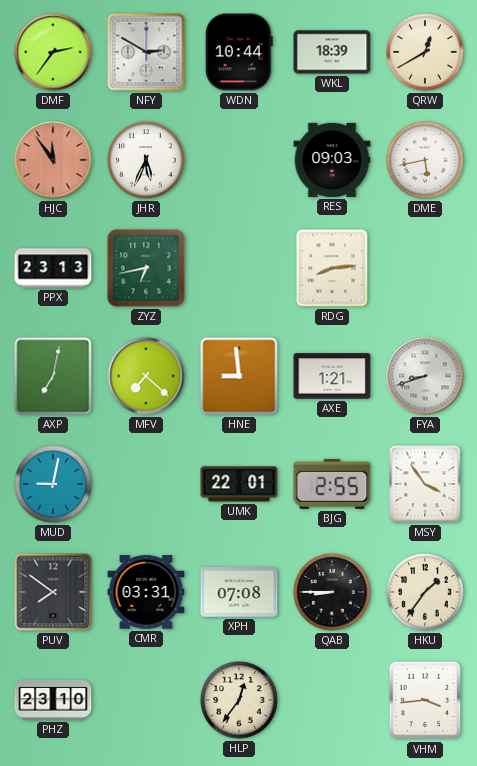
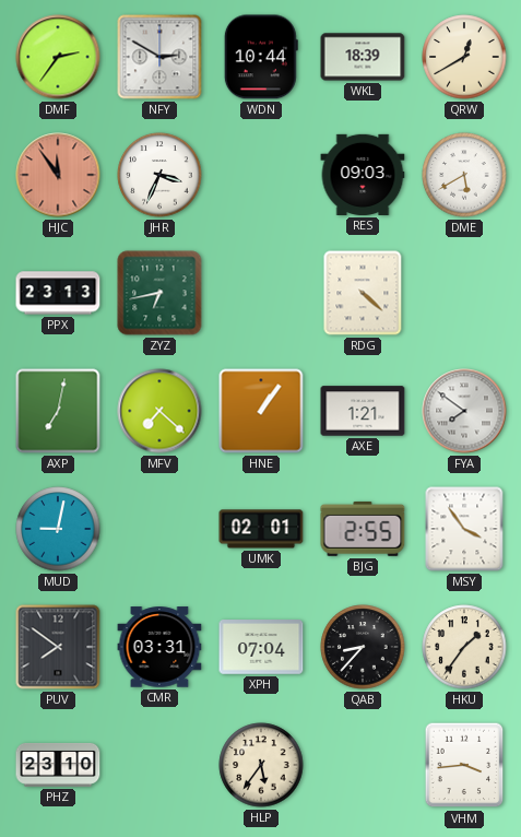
JHR: 5:34 -> 3:34
DME: 5:43 -> 5:40
RDG: 8:14 -> 4:22
HNE: 8:59 -> 1:06
FYA: 8:42 -> 7:51
UMK: 22:01 -> 02:01
XPH: 07:08 -> 07:04
QAB: 8:45 -> 8:37
HLP: 12:36 -> 5:36
